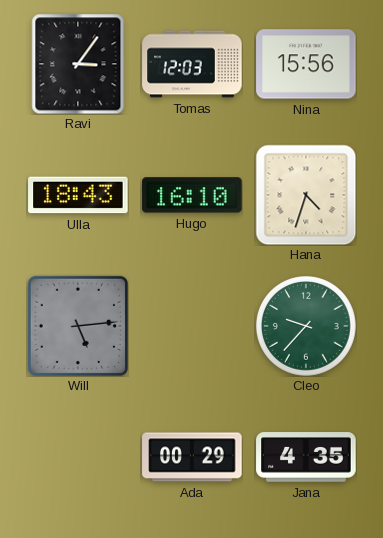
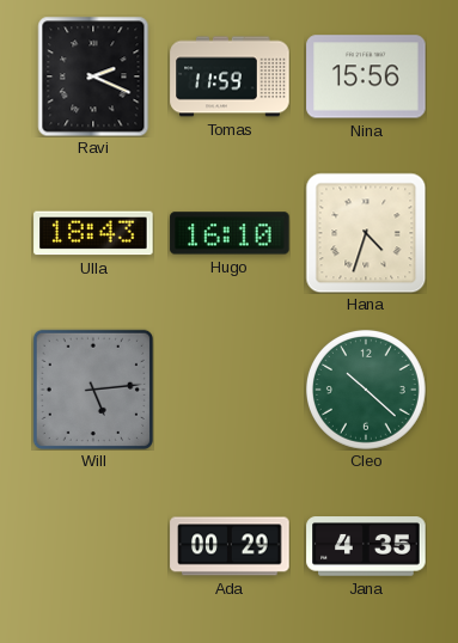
Ravi: 3:06 -> 2:19
Tomas: 12:03 -> 11:59
Cleo: 9:37 -> 10:22
